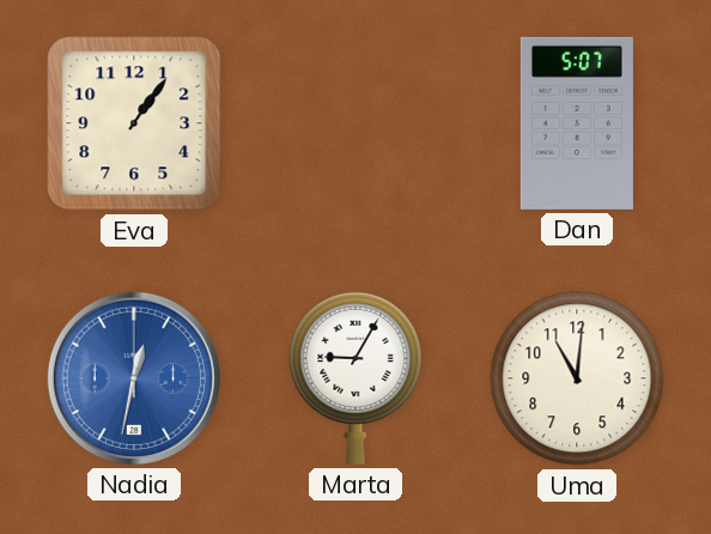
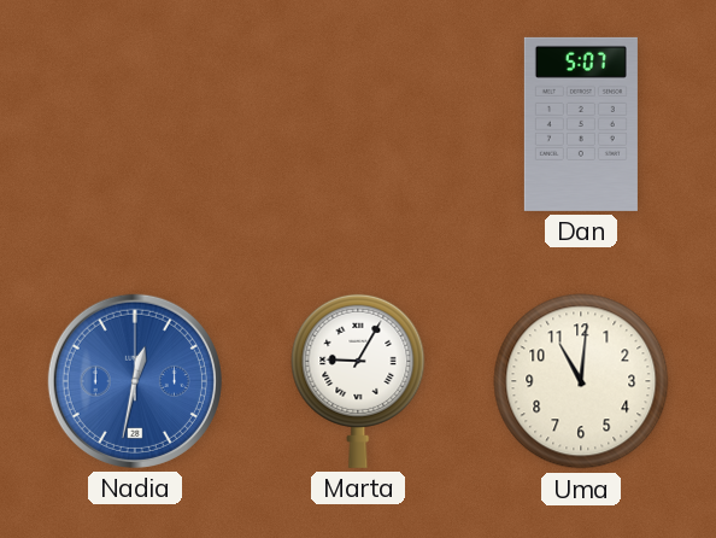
Eva: 1:06 -> none
